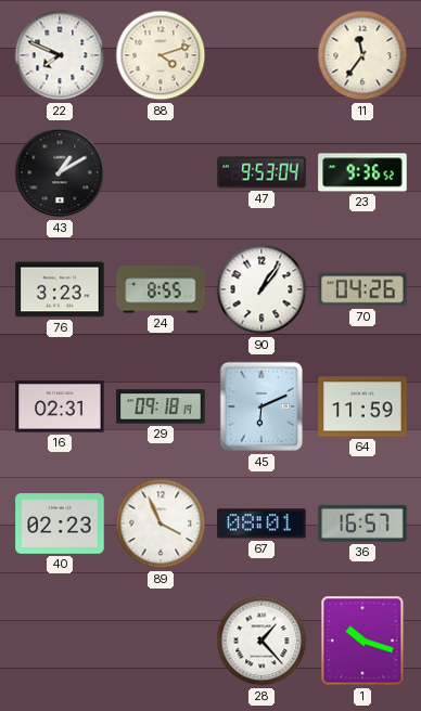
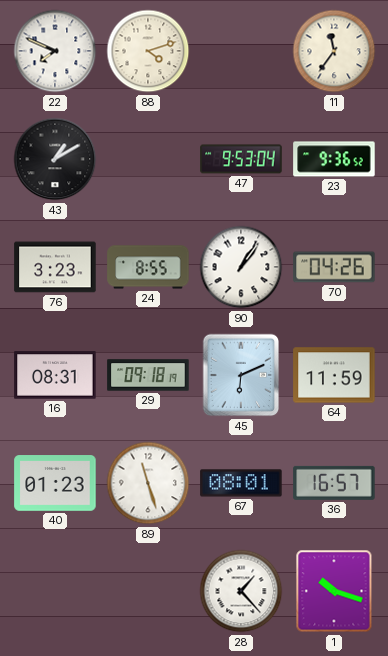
16: 02:31 -> 08:31
40: 02:23 -> 01:23
89: 3:56 -> 11:27
